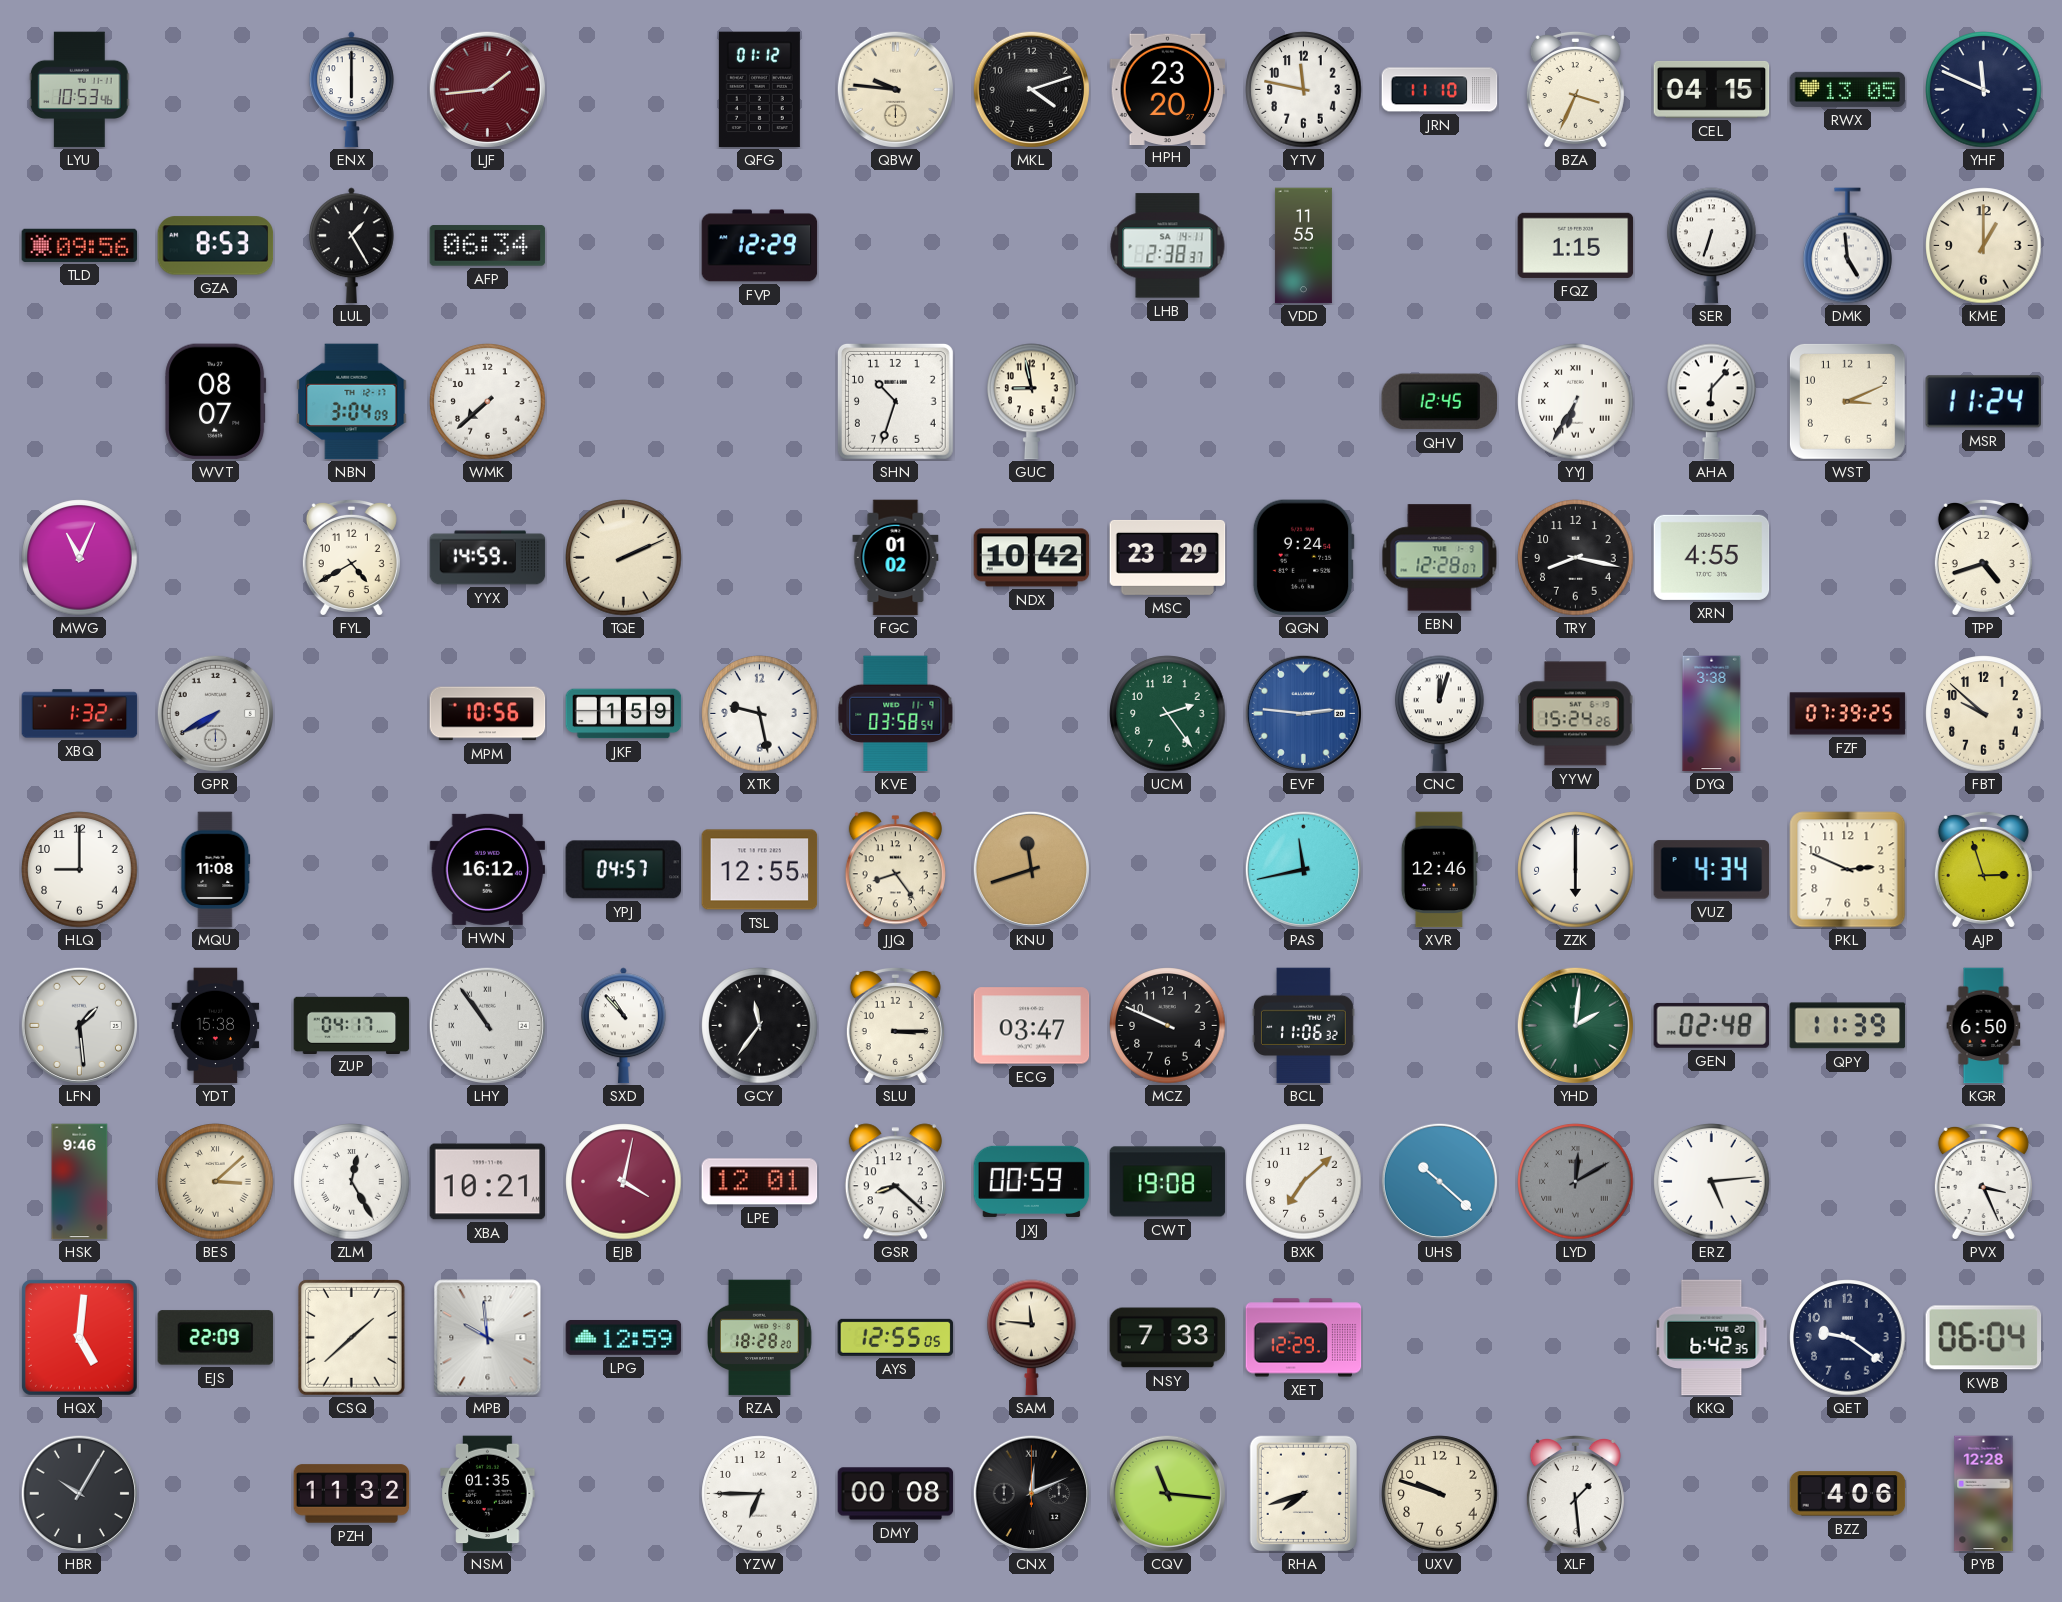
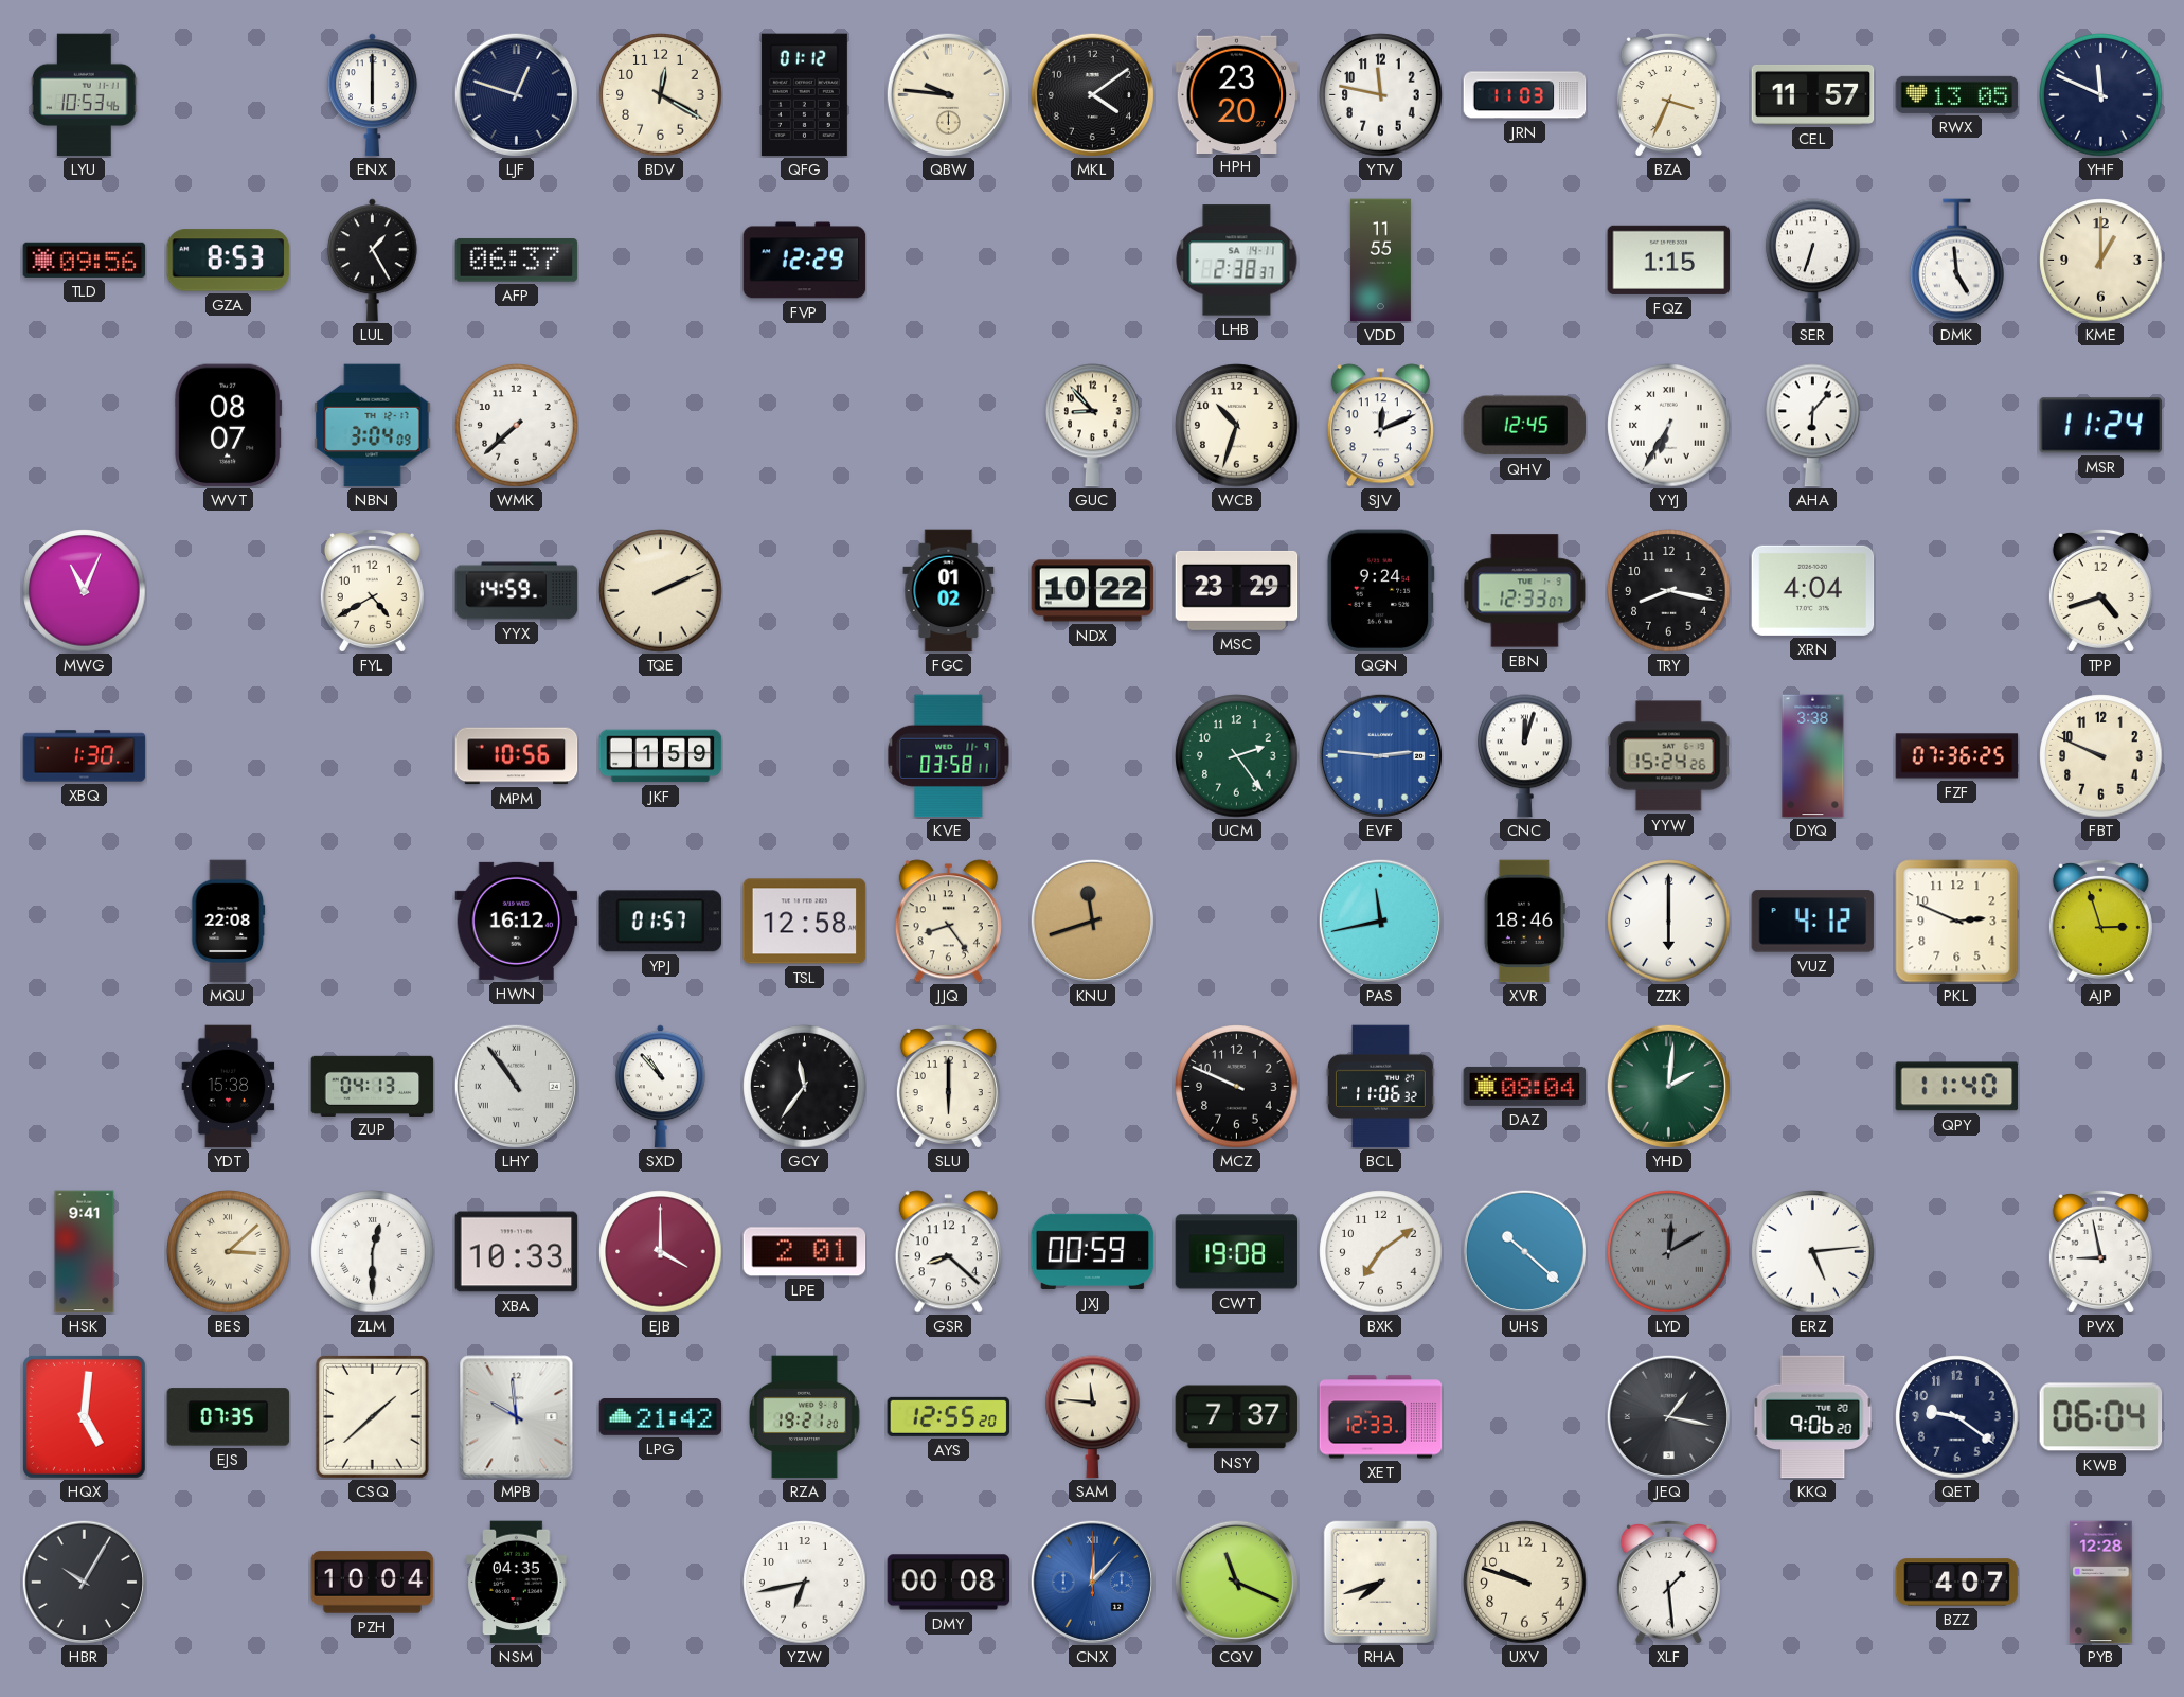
LJF: 1:44 -> 12:48
LJF dial: burgundy -> navy
BDV: none -> 12:20
MKL: 4:12 -> 4:09
JRN: 11:10 -> 11:03
CEL: 04:15 -> 11:57
AFP: 06:34 -> 06:37
SHN: 10:33 -> none
GUC: 8:58 -> 8:53
WCB: none -> 10:33
SJV: none -> 12:11
WST: 3:11 -> none
NDX: 10:42 -> 10:22
EBN: 12:28 -> 12:33
XRN: 4:55 -> 4:04
XBQ: 1:32 -> 1:30
GPR: 7:40 -> none
XTK: 9:28 -> none
KVE: 03:58:54 -> 03:58:11
FZF: 07:39 -> 07:36
FBT: 9:52 -> 9:49
HLQ: 9:00 -> none
MQU: 11:08 -> 22:08
YPJ: 04:57 -> 01:57
TSL: 12:55 -> 12:58
XVR: 12:46 -> 18:46
VUZ: 4:34 -> 4:12
LFN: 1:29 -> none
ZUP: 04:17 -> 04:13
SLU: 3:15 -> 6:00
ECG: 03:47 -> none
DAZ: none -> 08:04
GEN: 02:48 -> none
QPY: 11:39 -> 11:40
KGR: 6:50 -> none
HSK: 9:46 -> 9:41
ZLM: 12:25 -> 12:30
XBA: 10:21 -> 10:33
EJB: 4:02 -> 4:00
LPE: 12:01 -> 2:01
BXK: 7:08 -> 7:09
PVX: 3:26 -> 8:58
EJS: 22:09 -> 07:35
LPG: 12:59 -> 21:42
RZA: 18:28 -> 19:21
AYS: 12:55:05 -> 12:55:20
NSY: 7:33 -> 7:37
XET: 12:29 -> 12:33
JEQ: none -> 1:17
KKQ: 6:42 -> 9:06
PZH: 11:32 -> 10:04
NSM: 01:35 -> 04:35
YZW: 6:45 -> 6:43
CNX: 12:11 -> 12:07
CNX dial: black -> blue
CQV: 11:16 -> 11:19
BZZ: 4:06 -> 4:07
